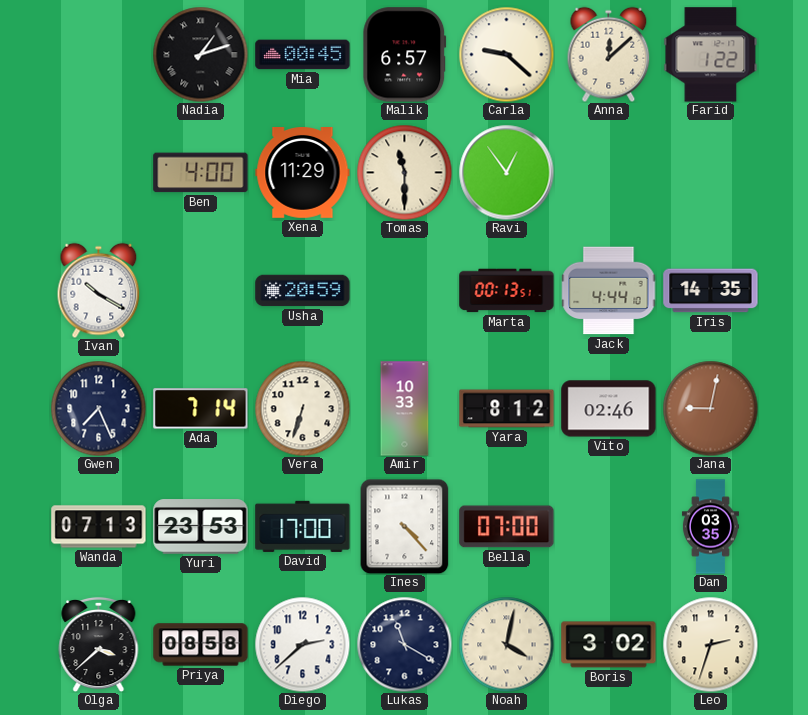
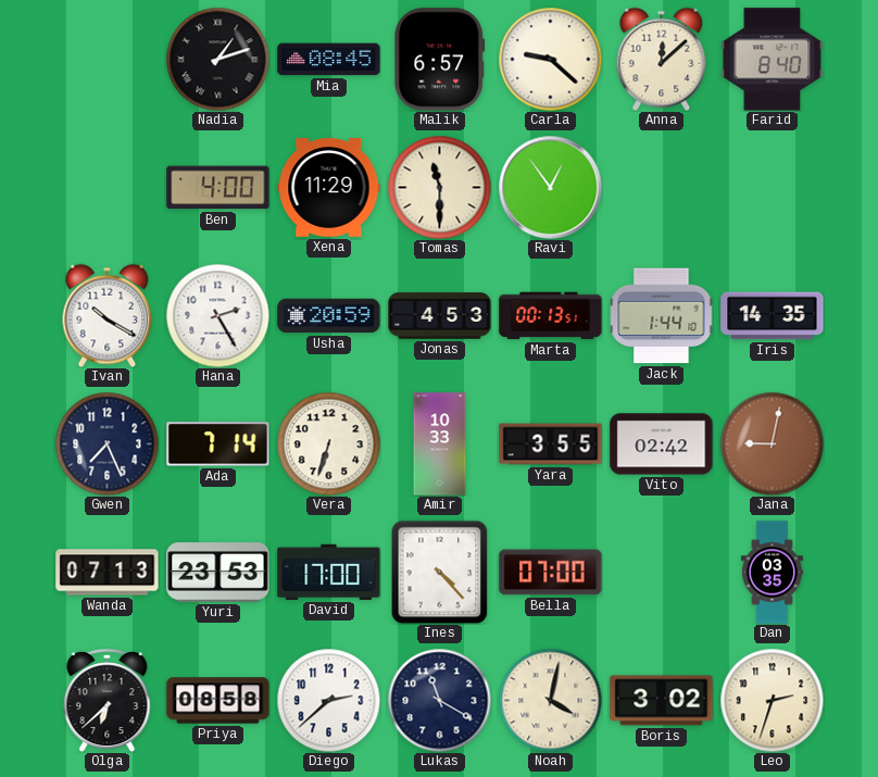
Mia: 00:45 -> 08:45
Farid: 1:22 -> 8:40
Hana: none -> 2:25
Jonas: none -> 4:53
Jack: 4:44 -> 1:44
Yara: 8:12 -> 3:55
Vito: 02:46 -> 02:42
Olga: 3:38 -> 6:38
